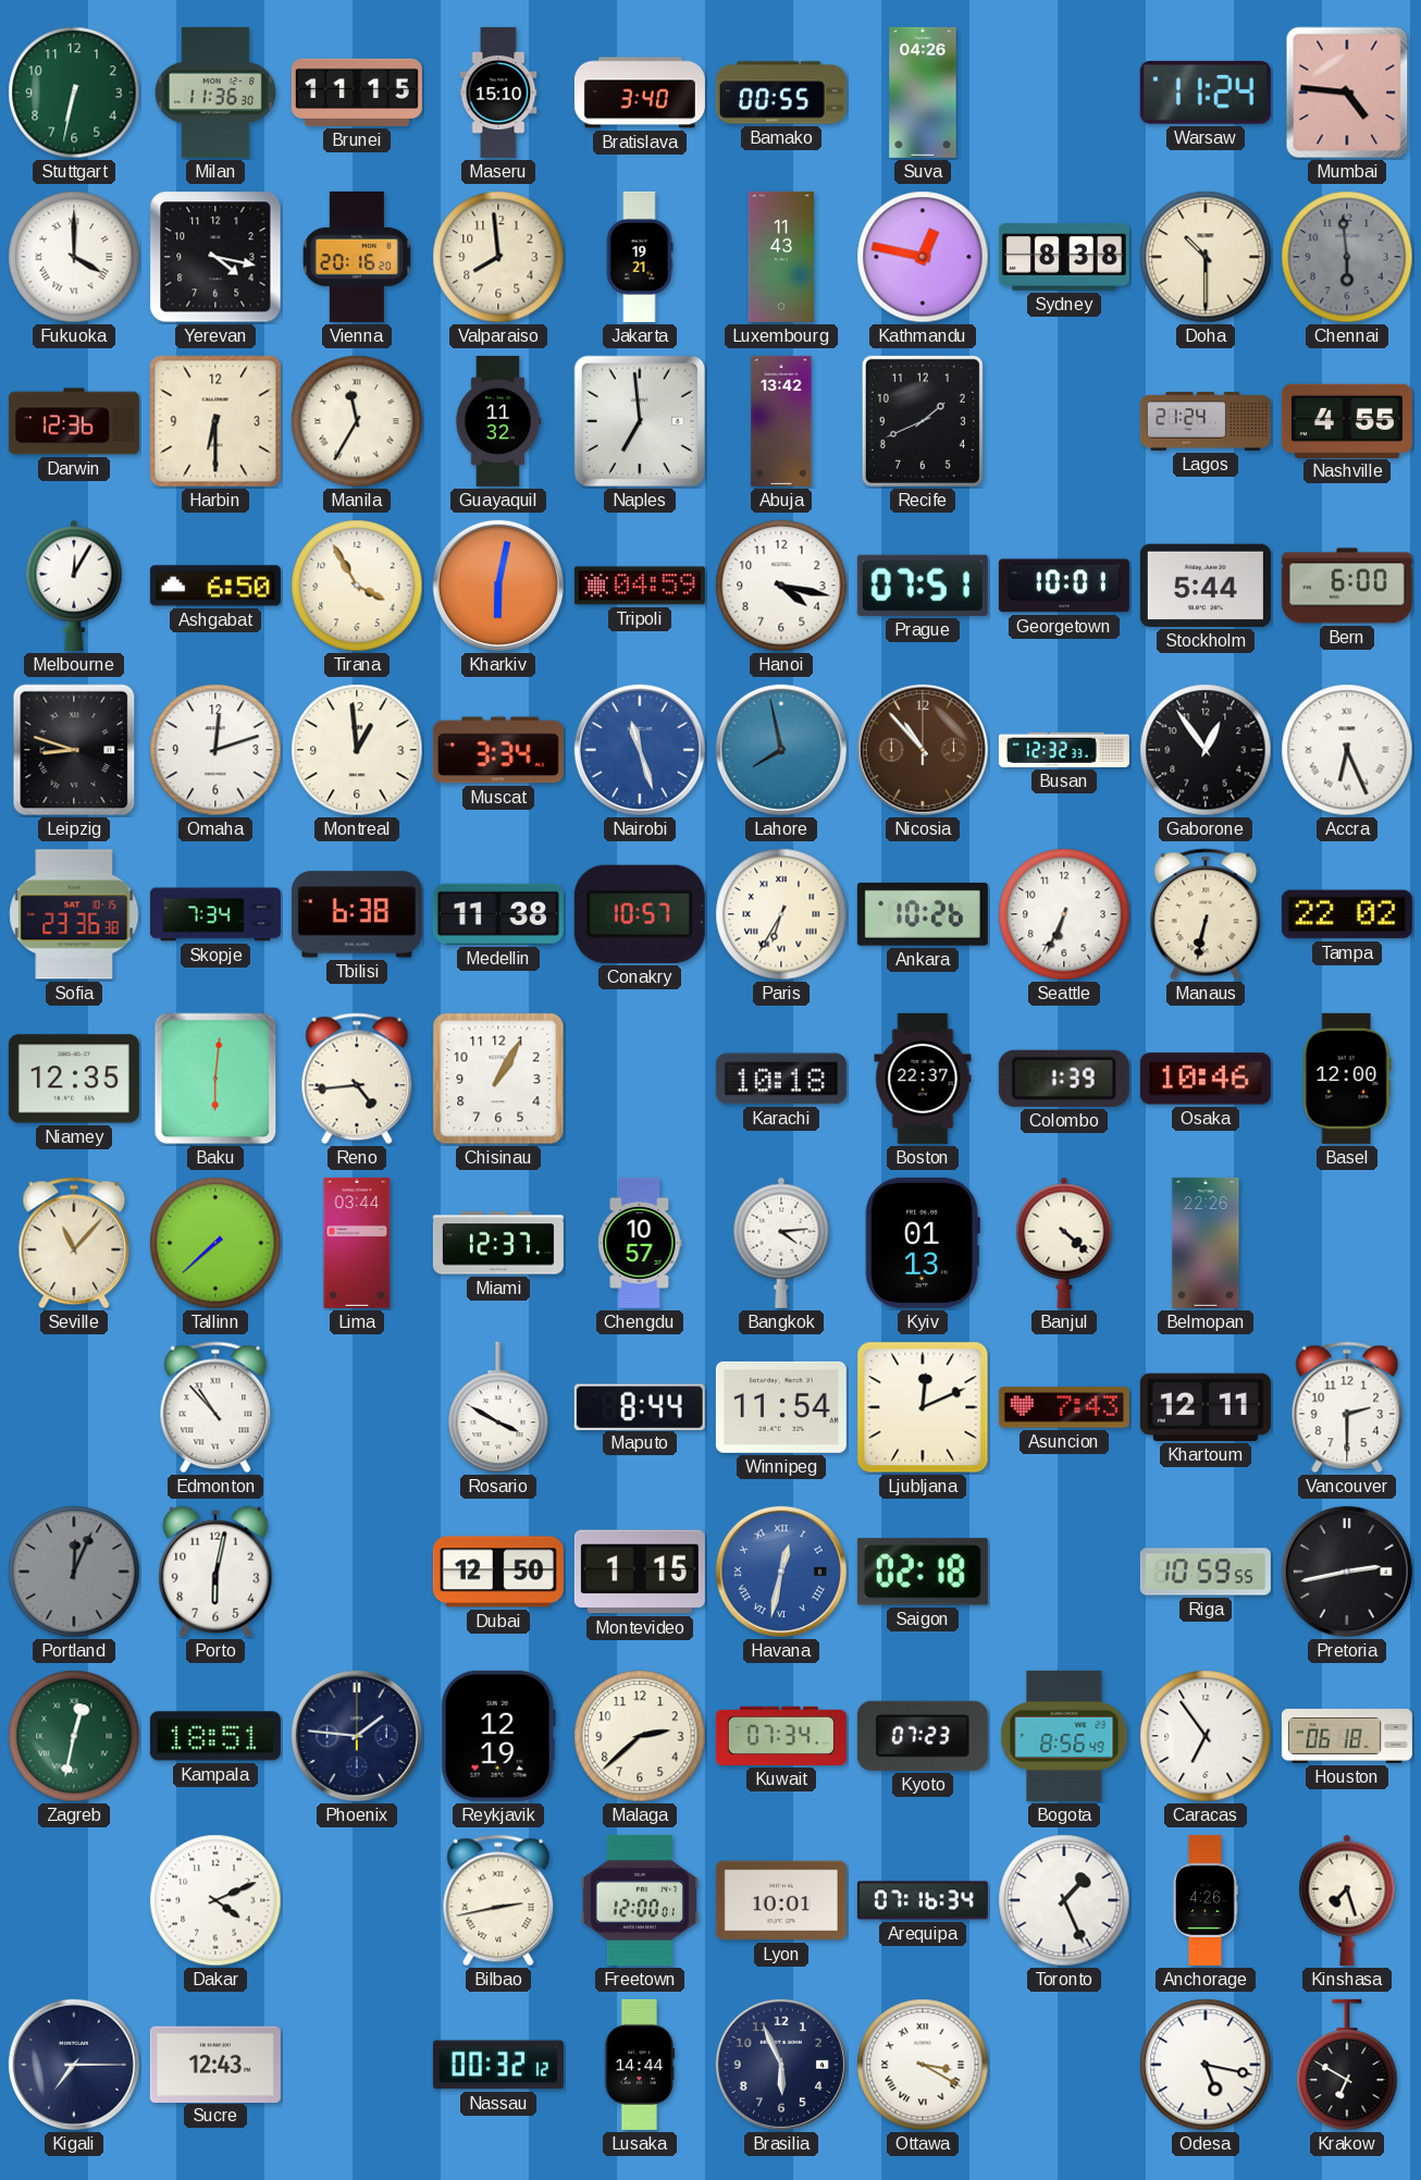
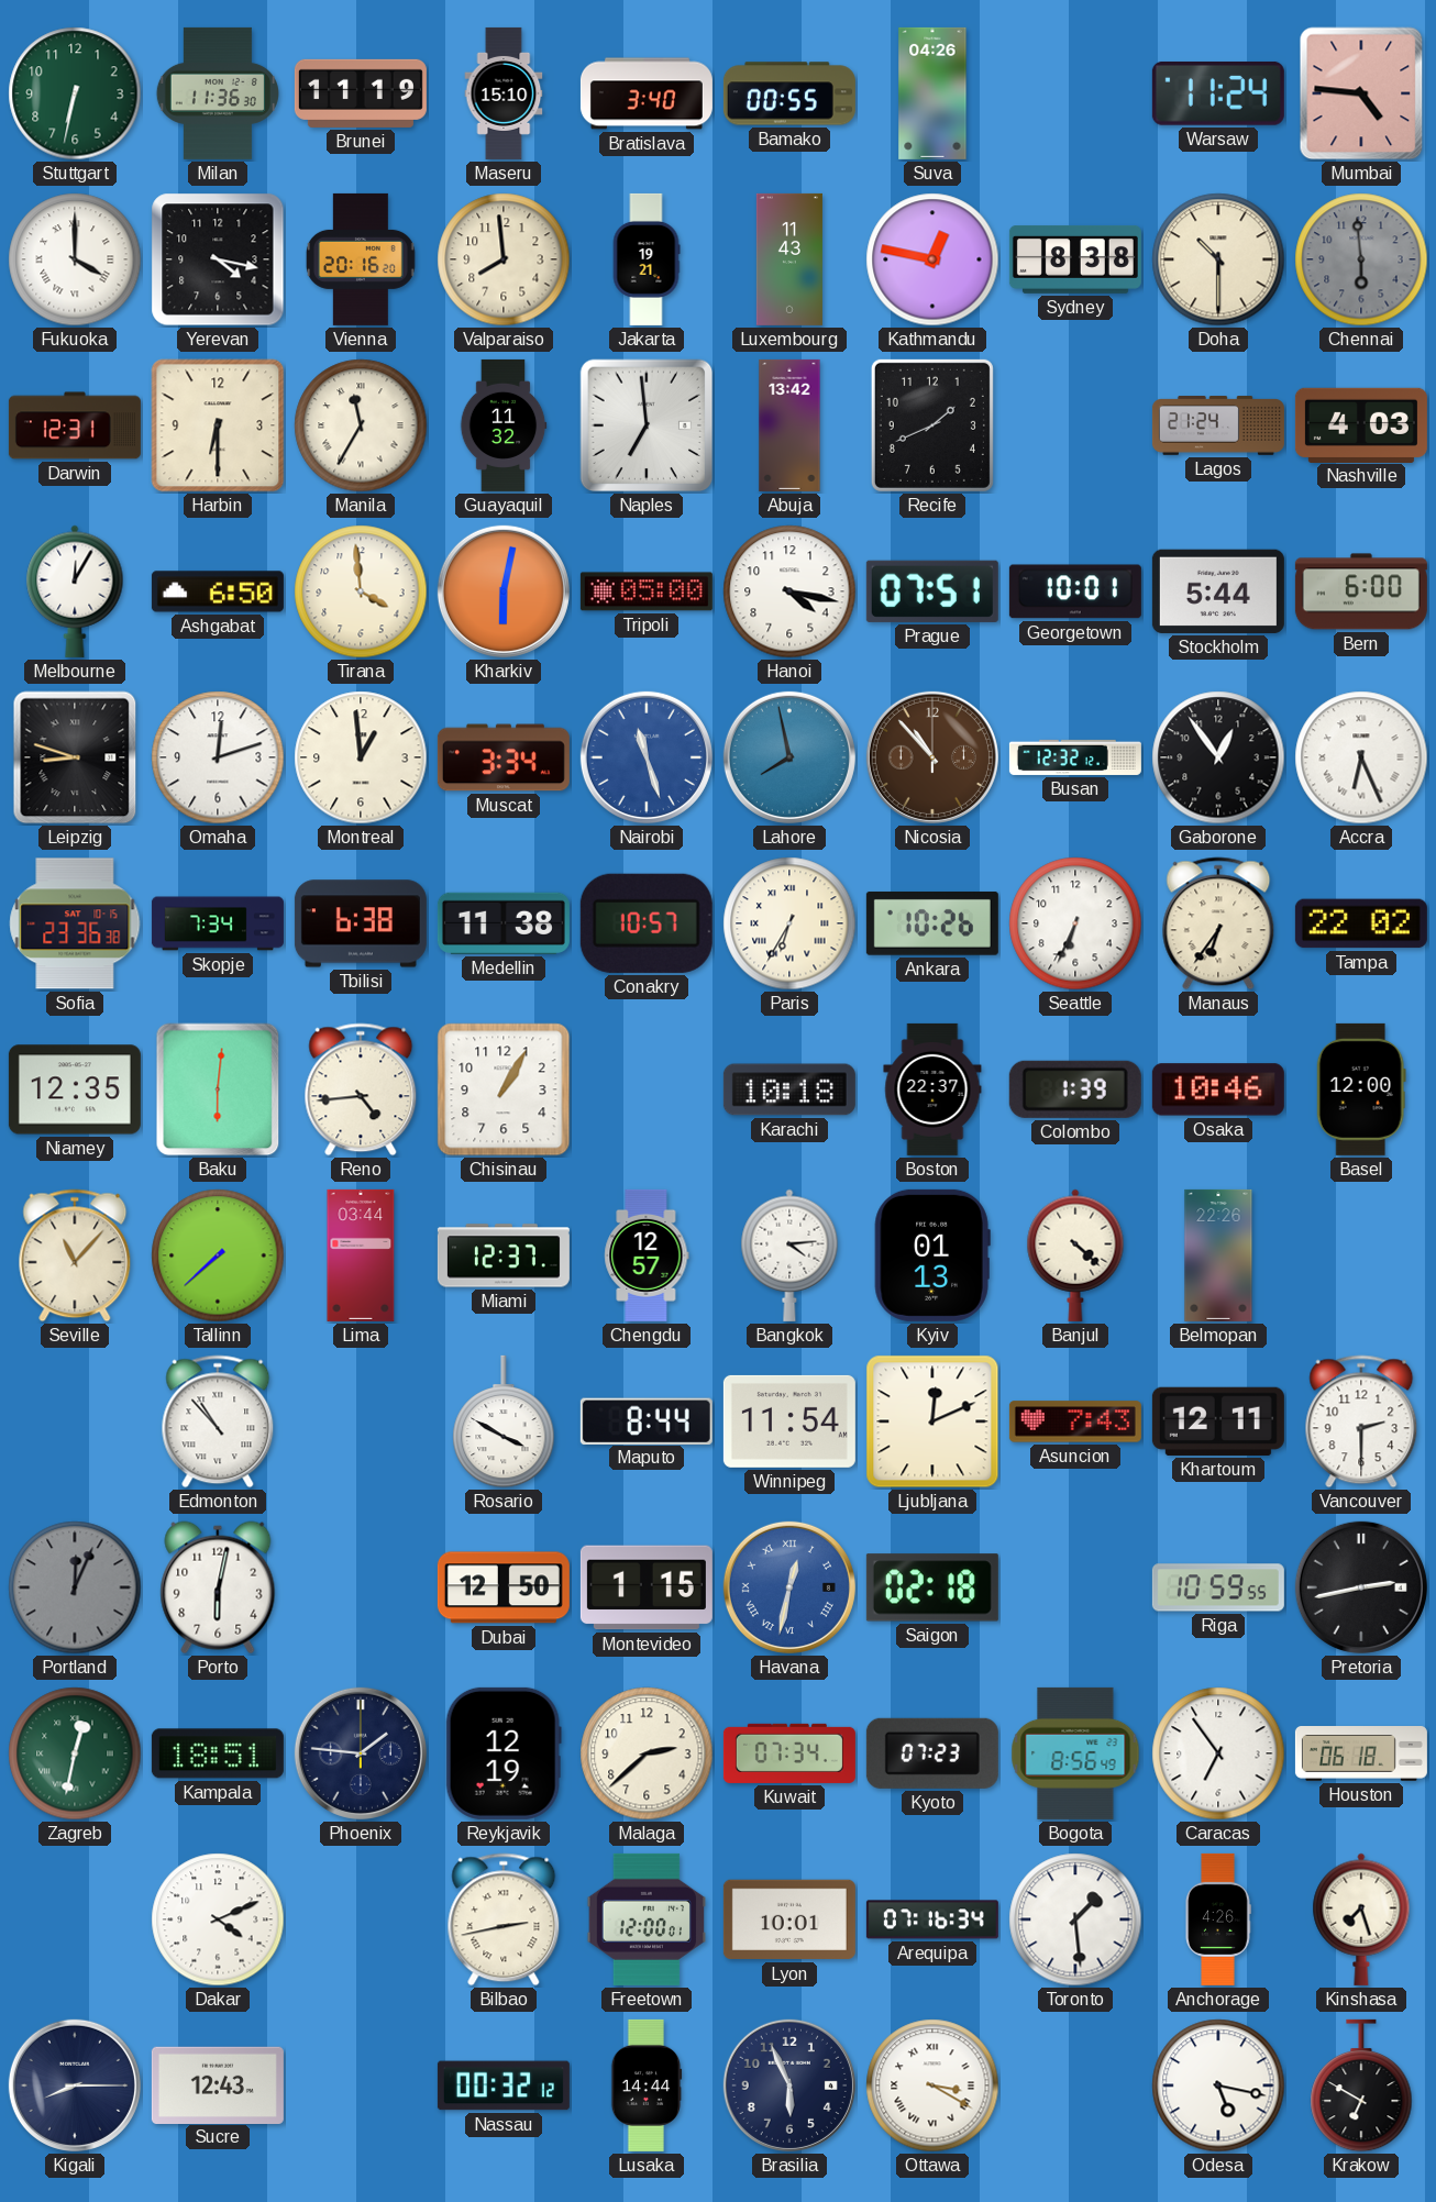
Brunei: 11:15 -> 11:19
Darwin: 12:36 -> 12:31
Nashville: 4:55 -> 4:03
Tirana: 3:55 -> 3:59
Tripoli: 04:59 -> 05:00
Busan: 12:32:33 -> 12:32:12
Manaus: 6:32 -> 6:36
Chengdu: 10:57 -> 12:57
Toronto: 1:26 -> 1:29
Kigali: 7:15 -> 8:15
